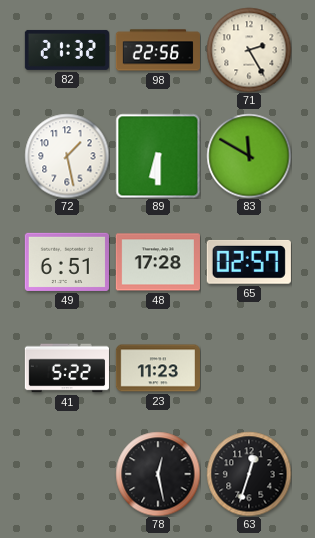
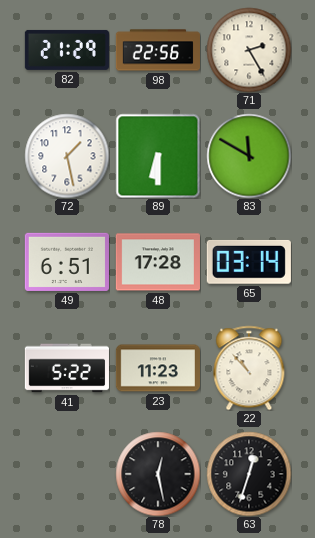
82: 21:32 -> 21:29
65: 02:57 -> 03:14
22: none -> 10:53
